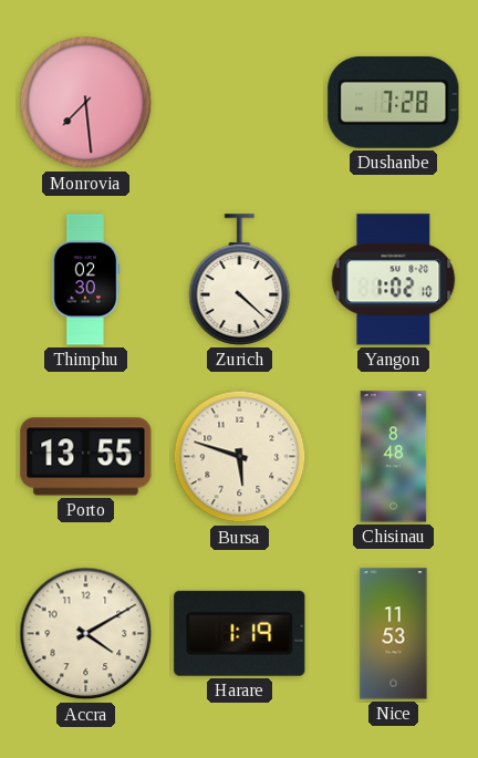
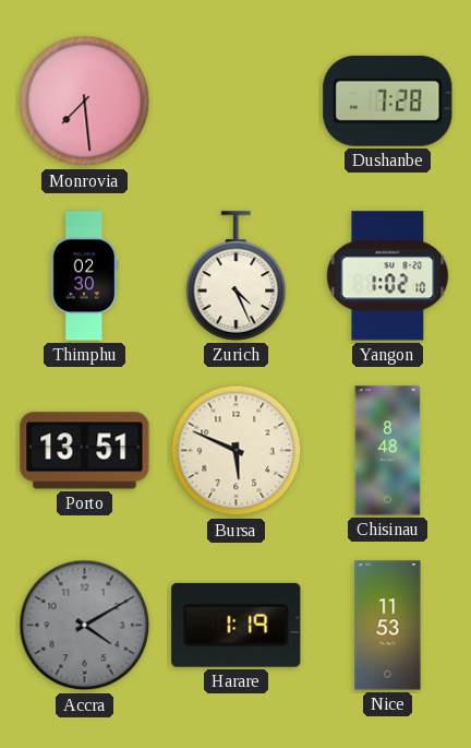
Zurich: 4:22 -> 4:26
Porto: 13:55 -> 13:51
Bursa: 5:48 -> 5:49
Accra dial: cream -> grey
